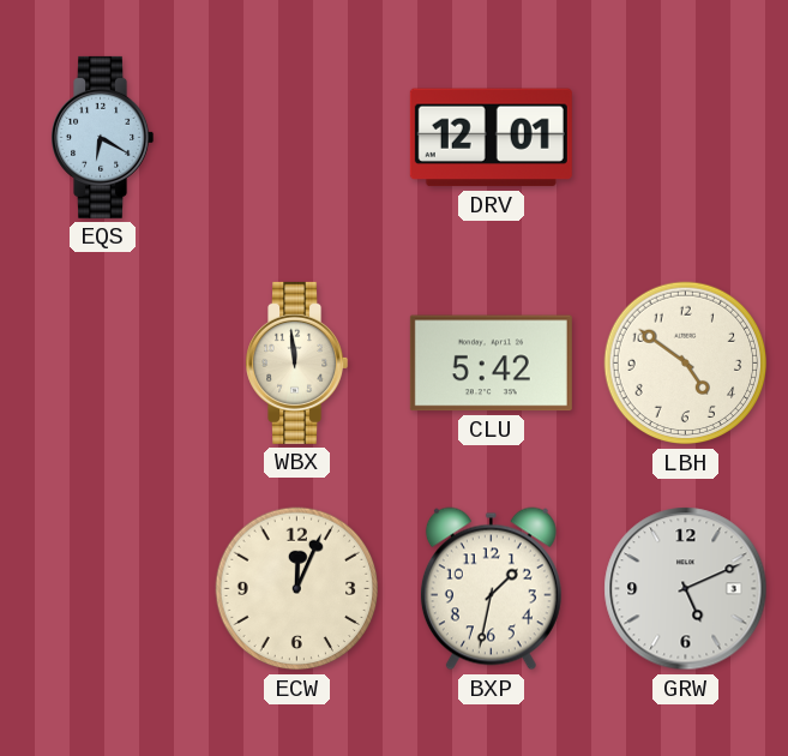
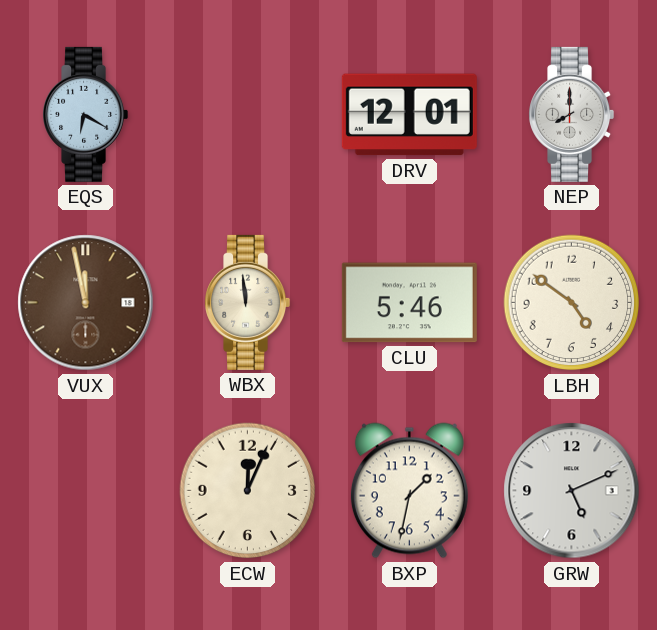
NEP: none -> 8:00
VUX: none -> 11:58
CLU: 5:42 -> 5:46
